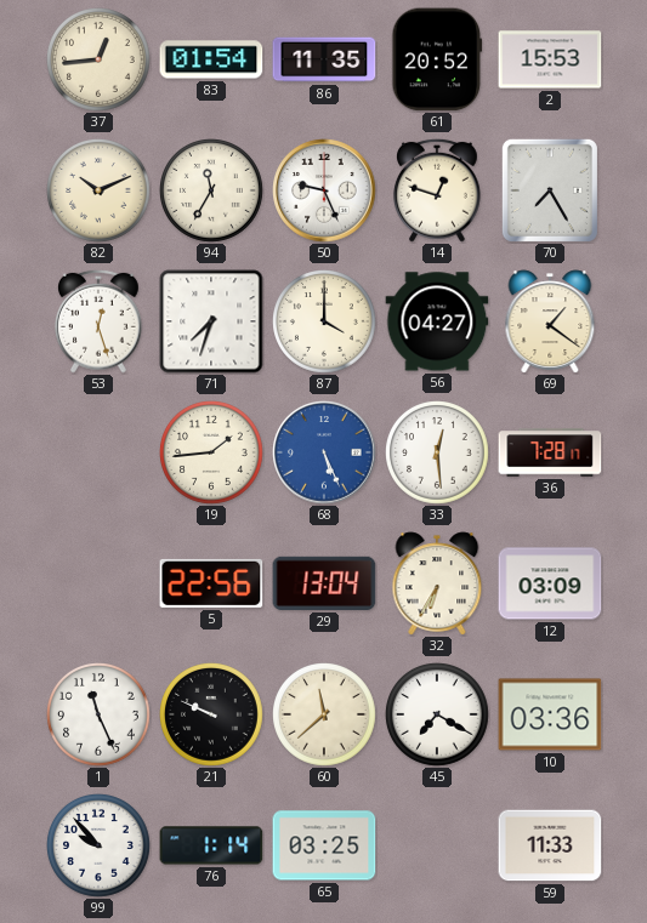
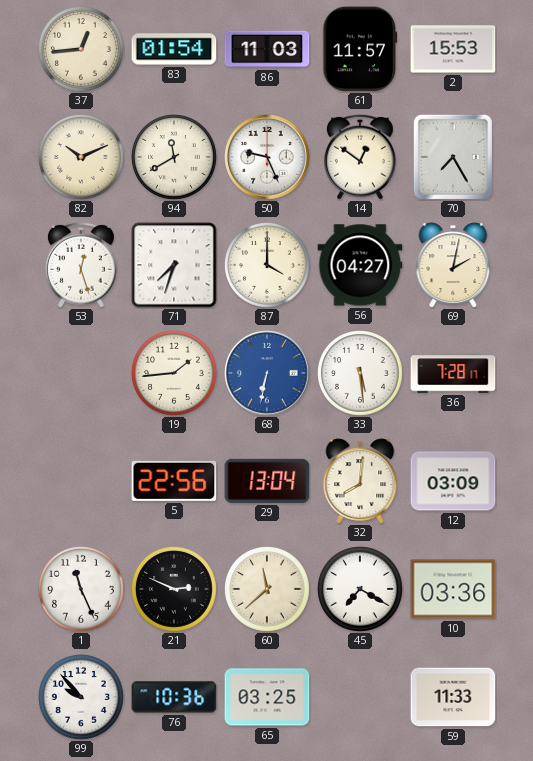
86: 11:35 -> 11:03
61: 20:52 -> 11:57
94: 11:35 -> 11:40
14: 12:48 -> 12:51
69: 1:21 -> 2:02
68: 5:26 -> 6:32
33: 12:29 -> 5:29
32: 6:35 -> 8:01
21: 9:49 -> 2:49
76: 1:14 -> 10:36
